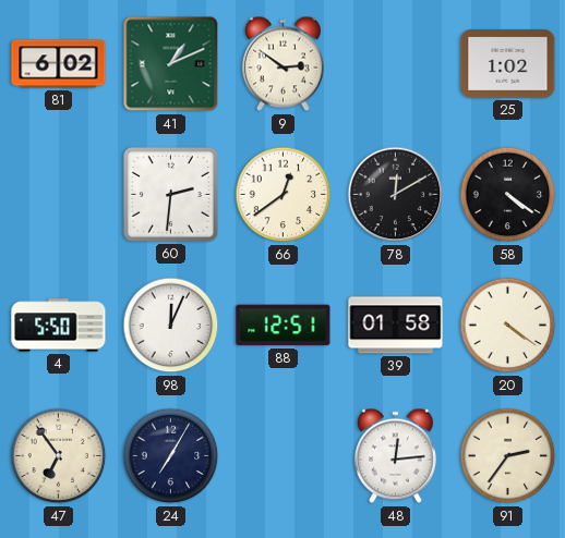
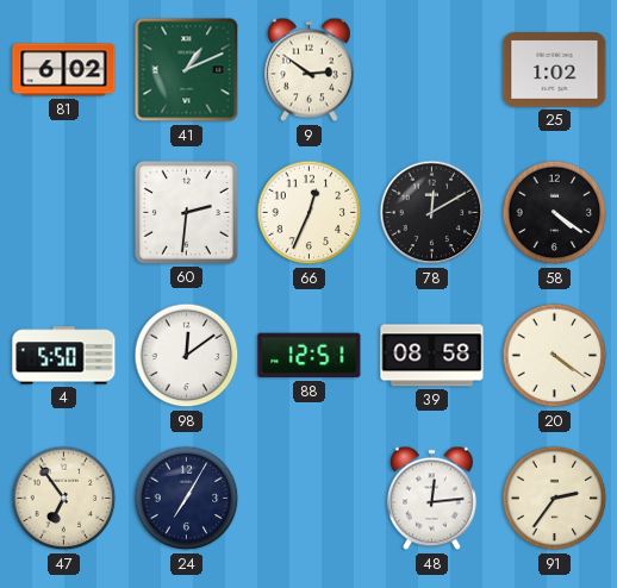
66: 12:39 -> 12:34
98: 12:04 -> 12:09
39: 01:58 -> 08:58
